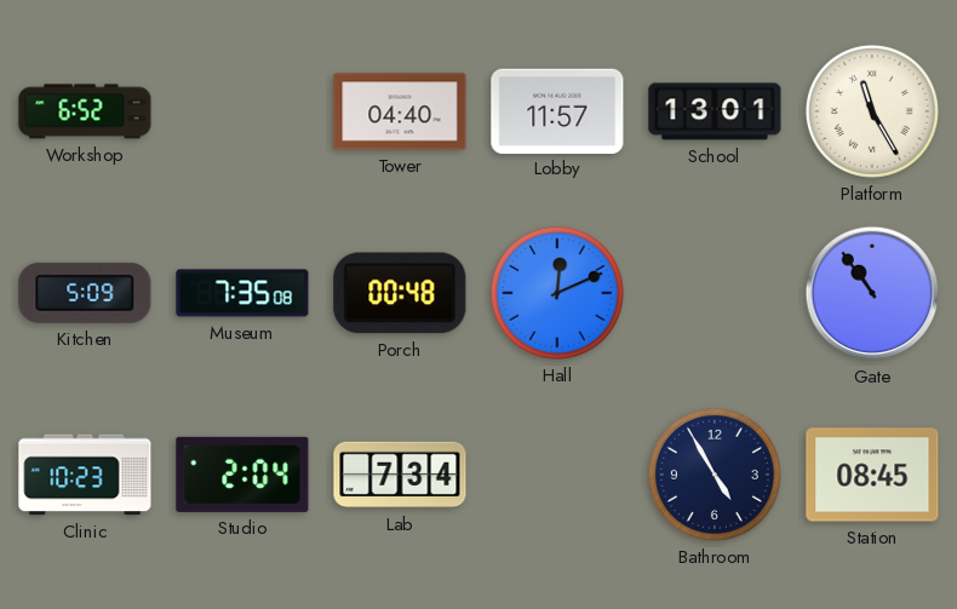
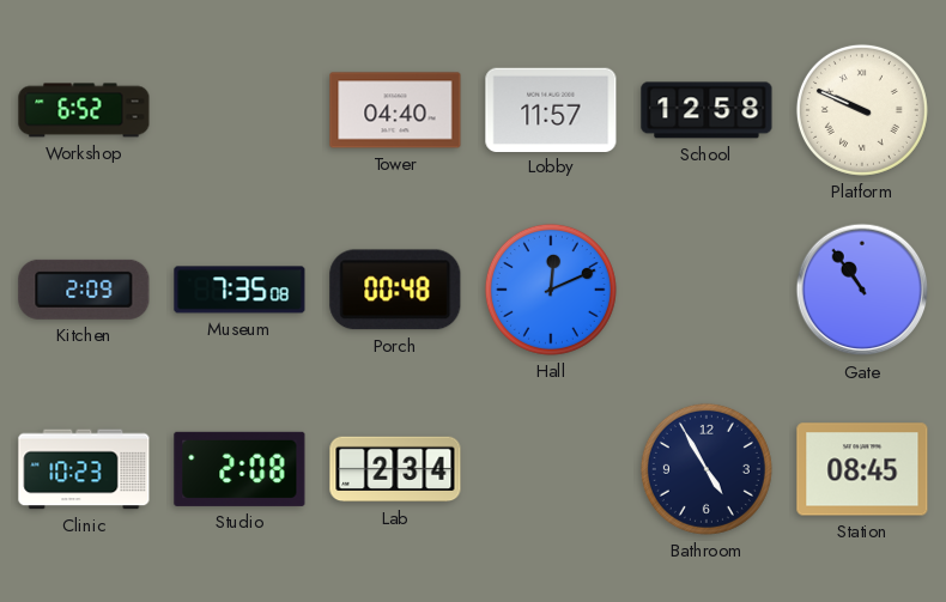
School: 13:01 -> 12:58
Platform: 11:25 -> 9:49
Kitchen: 5:09 -> 2:09
Studio: 2:04 -> 2:08
Lab: 7:34 -> 2:34
